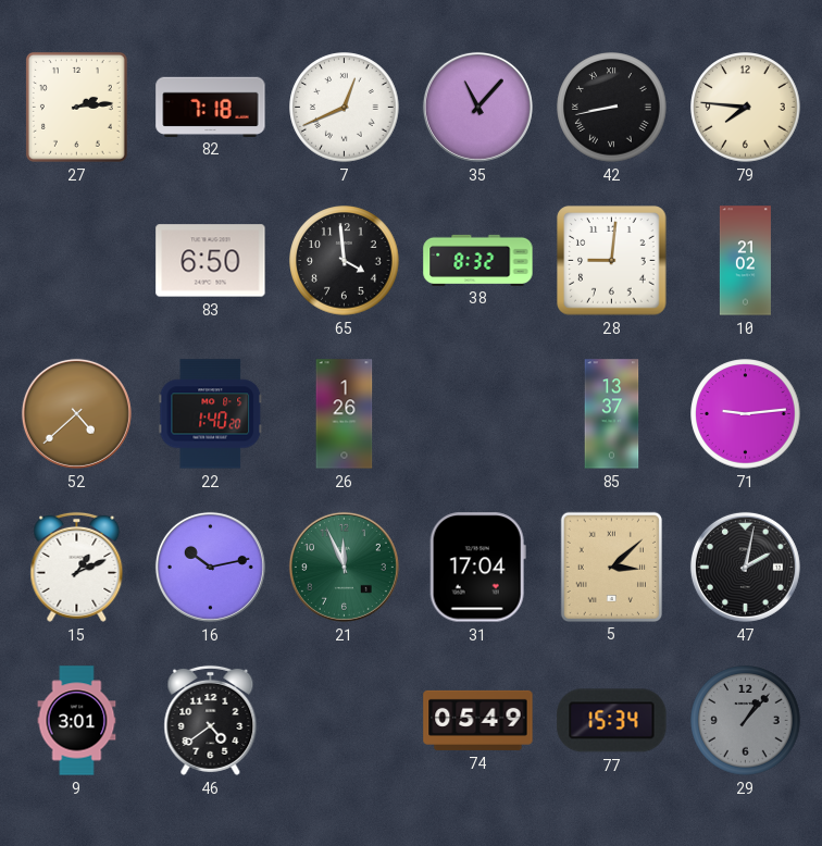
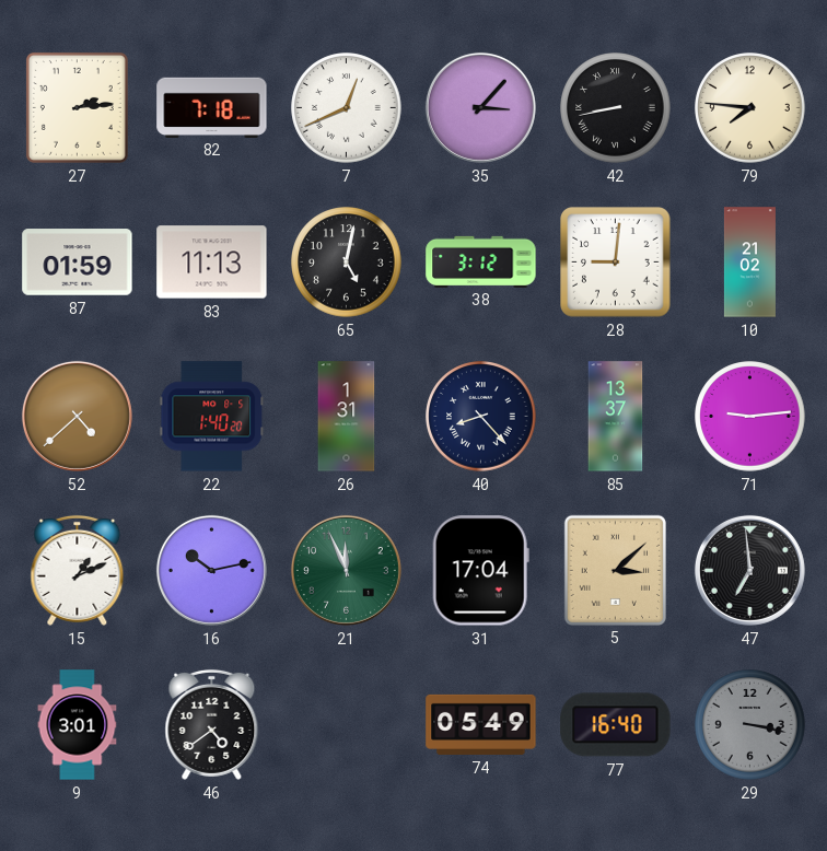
35: 11:07 -> 3:07
87: none -> 01:59
83: 6:50 -> 11:13
65: 3:59 -> 5:02
38: 8:32 -> 3:12
26: 1:26 -> 1:31
40: none -> 8:23
47: 2:02 -> 6:59
77: 15:34 -> 16:40
29: 1:07 -> 3:17
